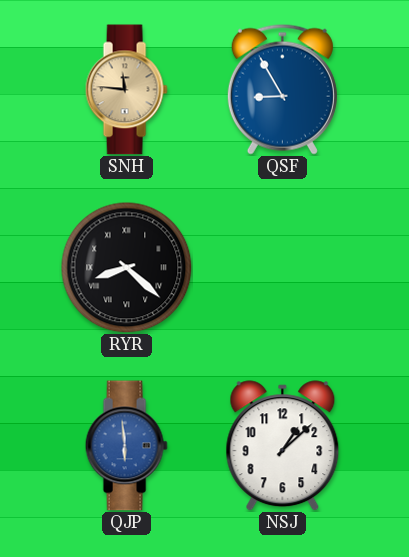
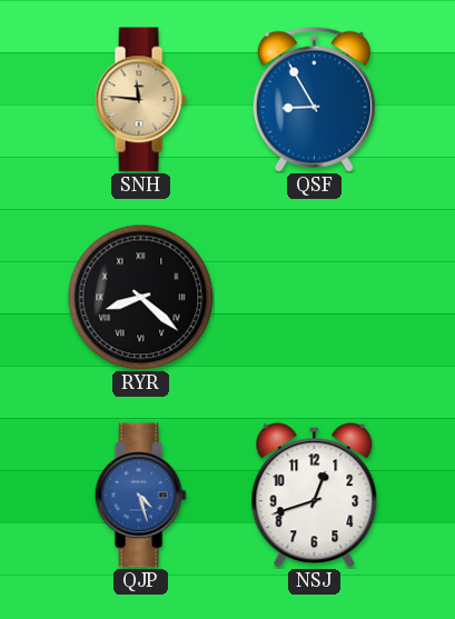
QJP: 5:59 -> 4:27
NSJ: 1:08 -> 12:42
